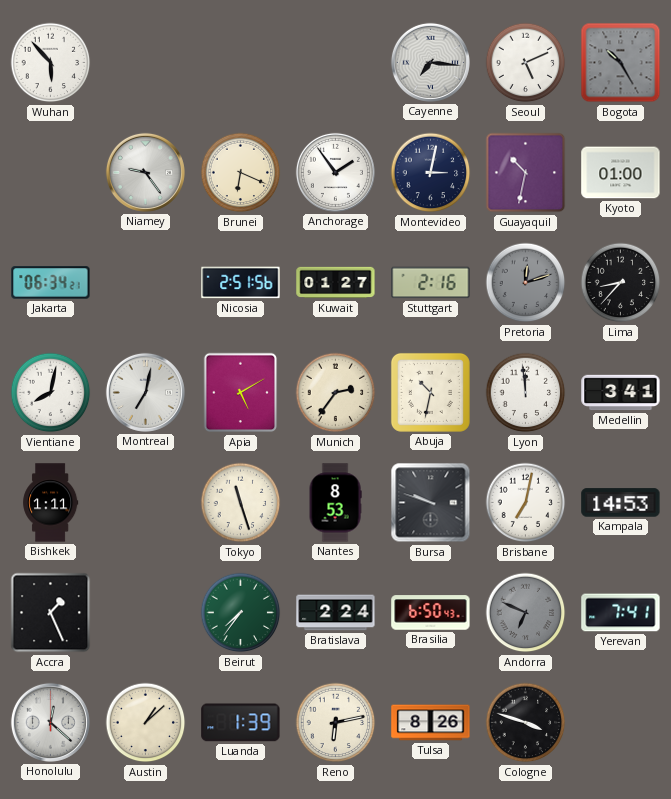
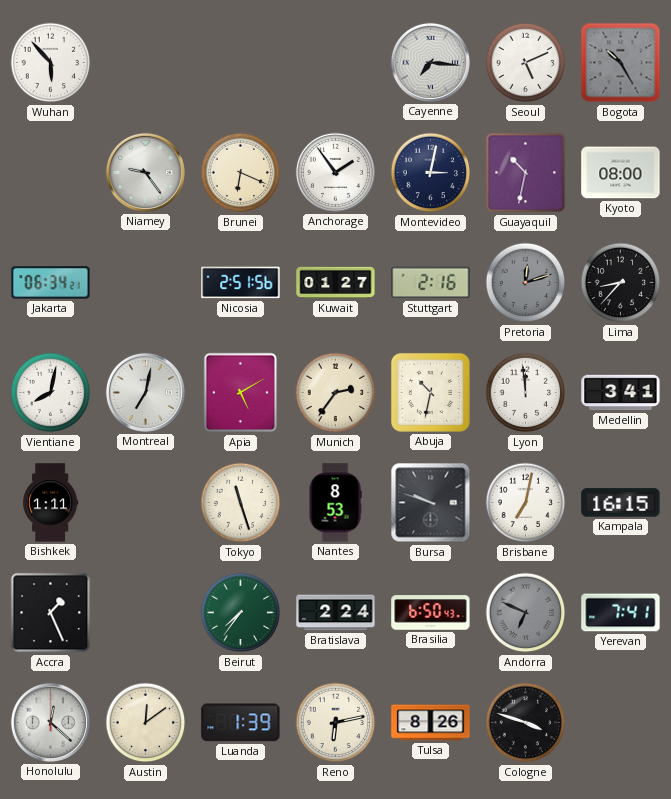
Kyoto: 01:00 -> 08:00
Kampala: 14:53 -> 16:15
Austin: 1:08 -> 12:09
